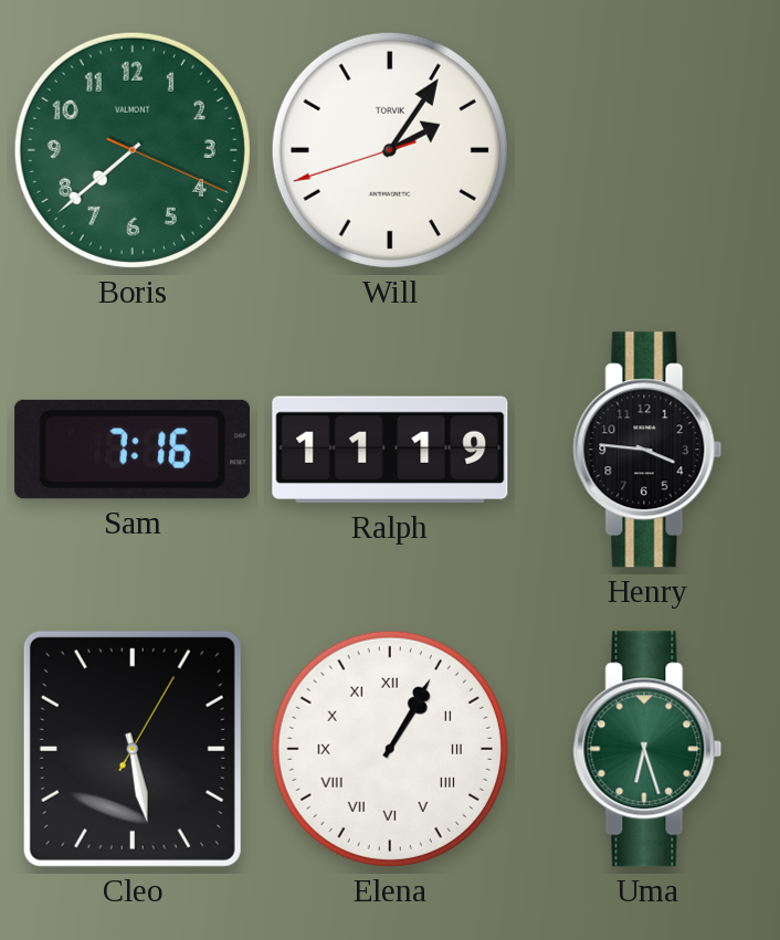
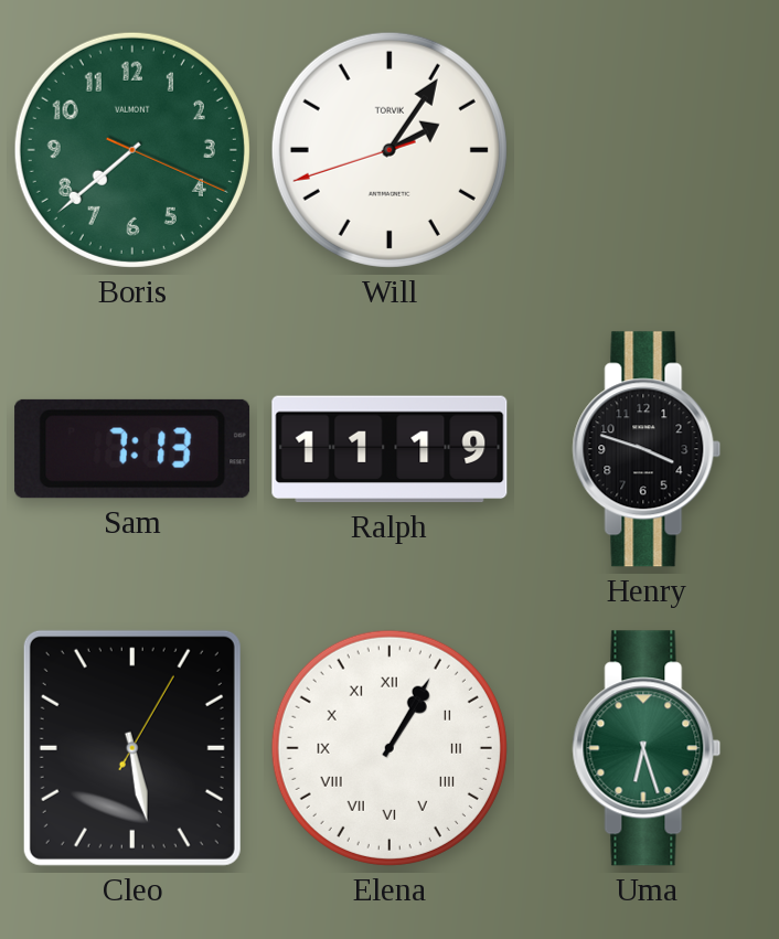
Sam: 7:16 -> 7:13
Henry: 3:46 -> 3:48
